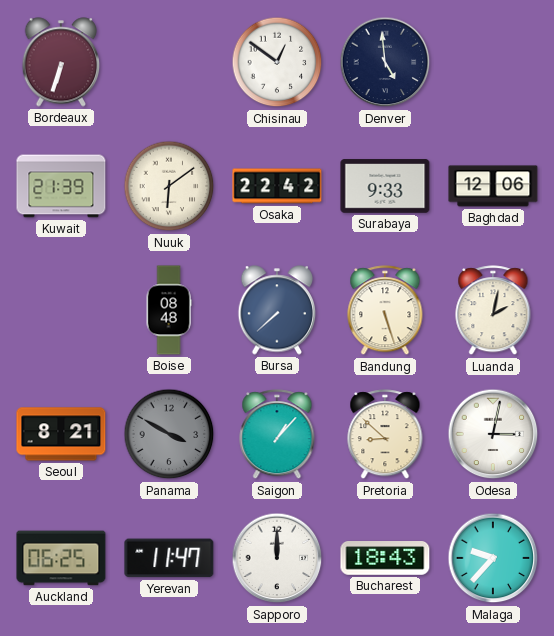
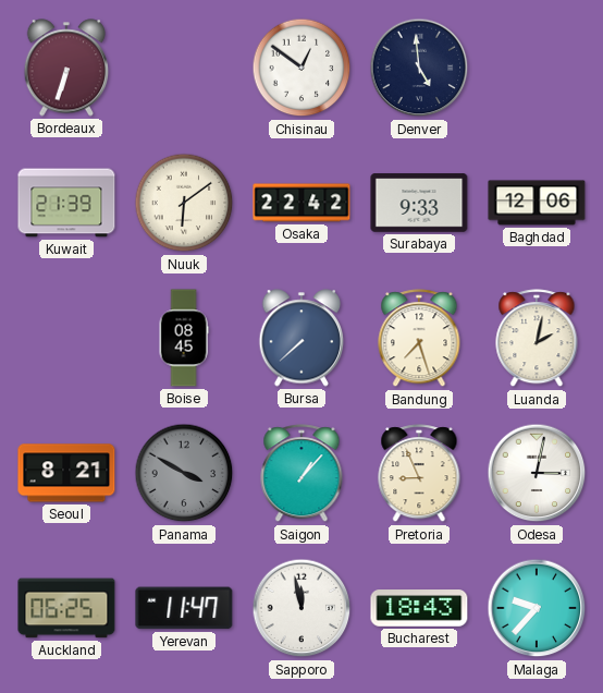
Boise: 08:48 -> 08:45
Bandung: 5:27 -> 7:27
Pretoria: 8:52 -> 8:56
Sapporo: 12:00 -> 11:58
